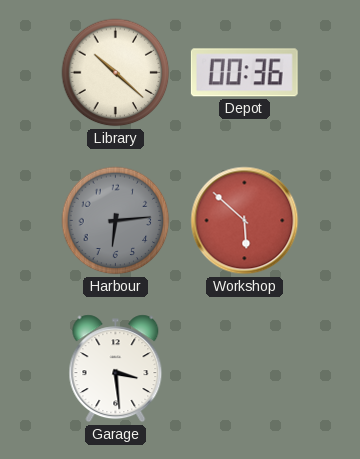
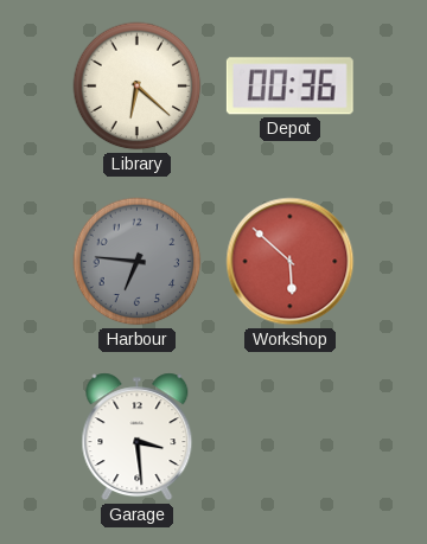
Library: 10:22 -> 6:22
Harbour: 6:14 -> 6:46
